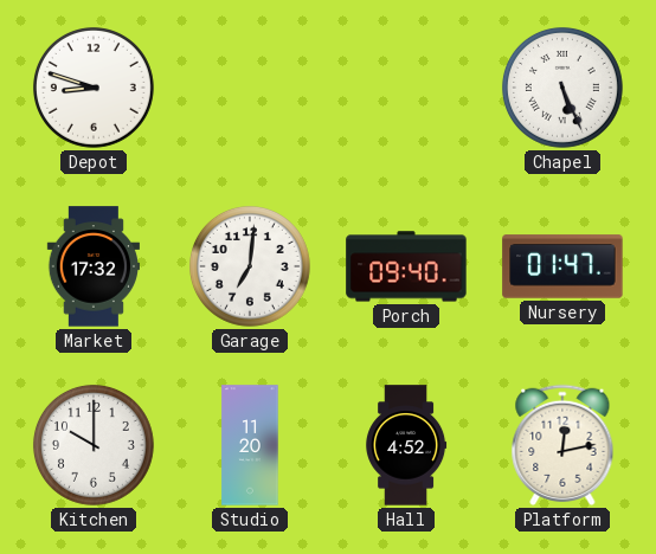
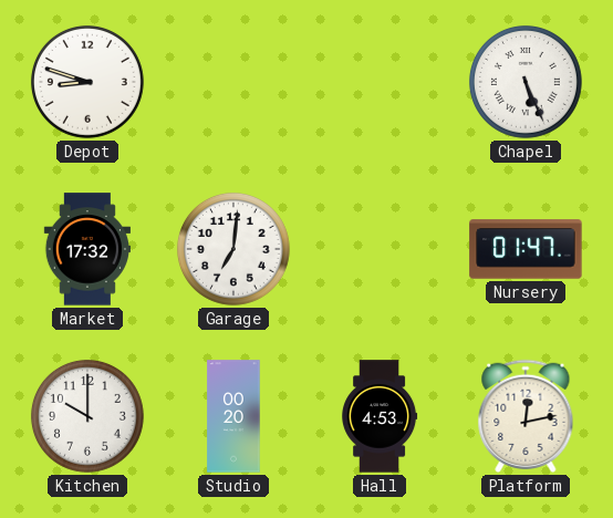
Porch: 09:40 -> none
Studio: 11:20 -> 00:20
Hall: 4:52 -> 4:53
